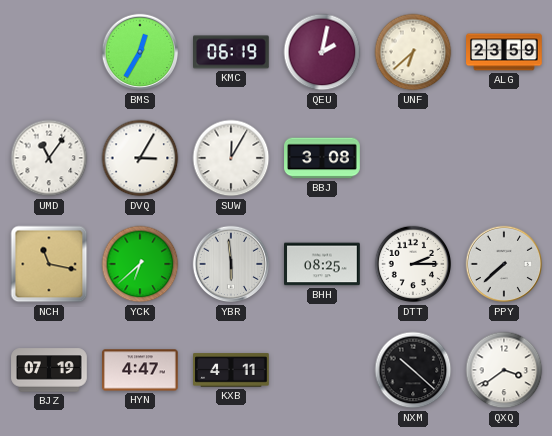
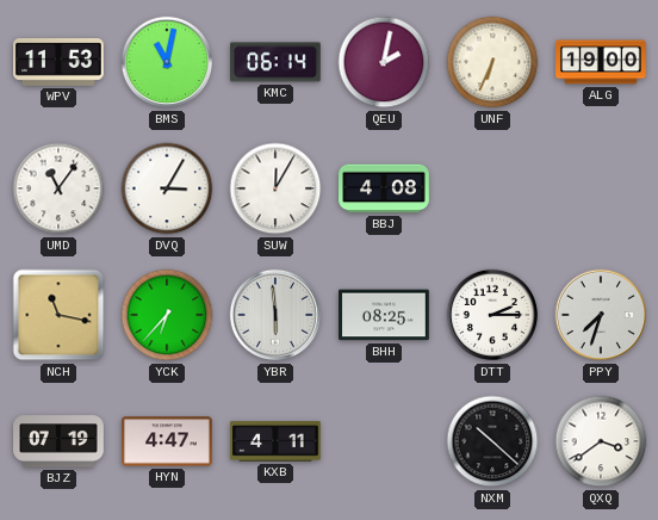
WPV: none -> 11:53
BMS: 12:35 -> 11:02
KMC: 06:19 -> 06:14
UNF: 6:38 -> 6:34
ALG: 23:59 -> 19:00
BBJ: 3:08 -> 4:08
YCK: 6:38 -> 6:37
PPY: 7:38 -> 7:33
